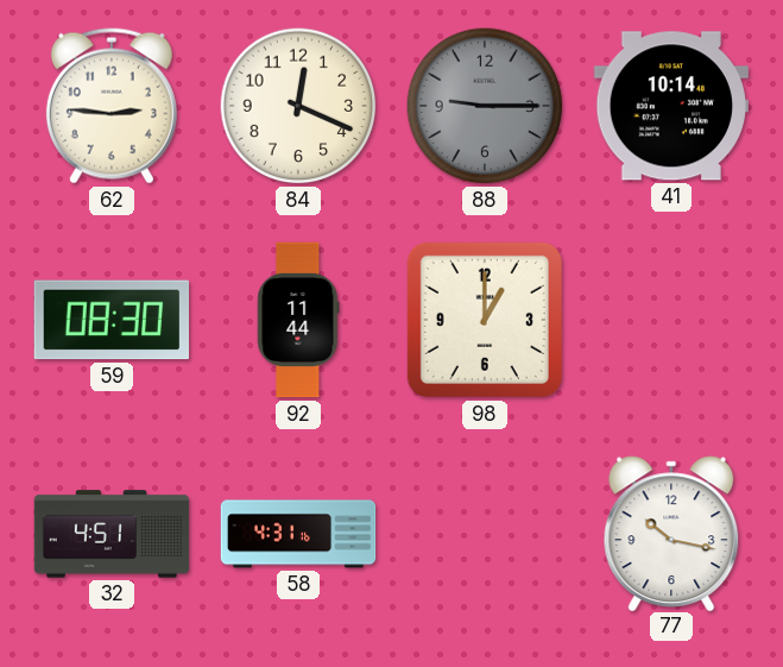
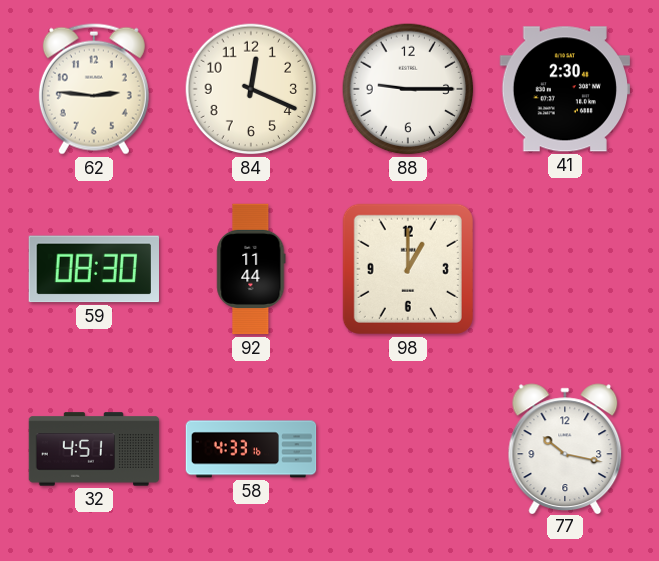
88 dial: grey -> white
41: 10:14 -> 2:30
58: 4:31 -> 4:33
